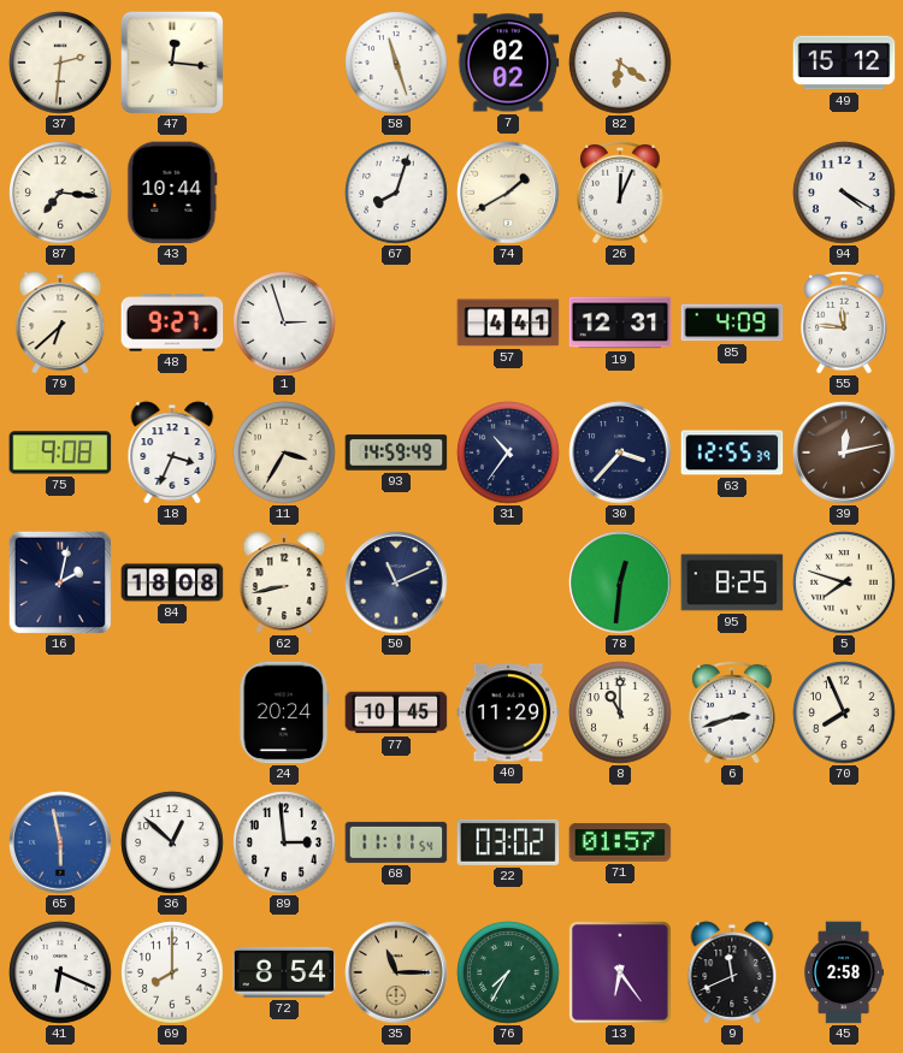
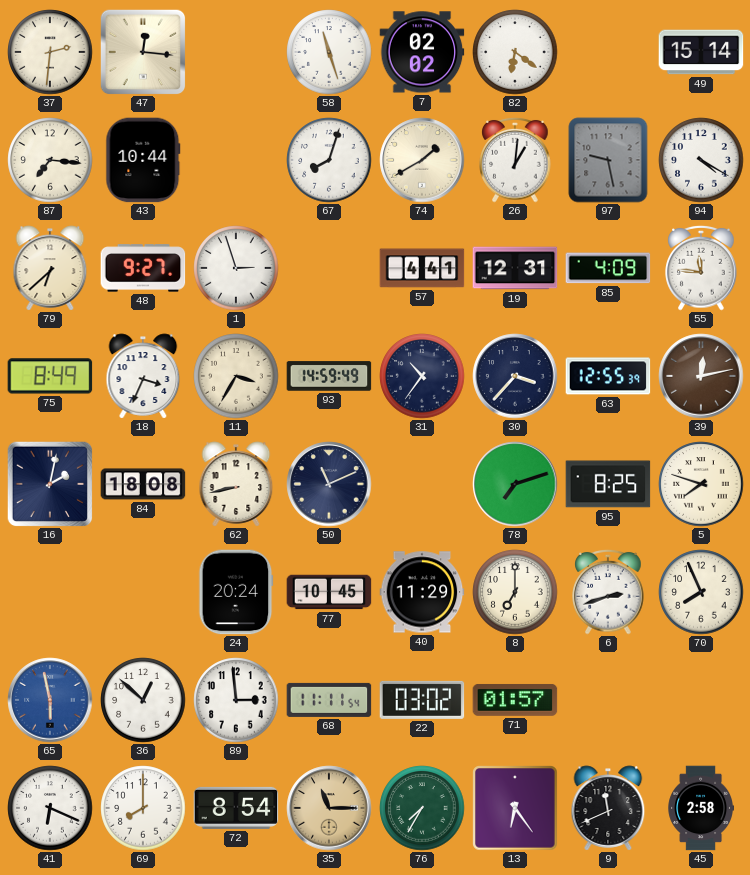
49: 15:12 -> 15:14
26: 12:04 -> 1:01
97: none -> 9:28
75: 9:08 -> 8:49
78: 12:31 -> 7:12
8: 11:00 -> 7:00
